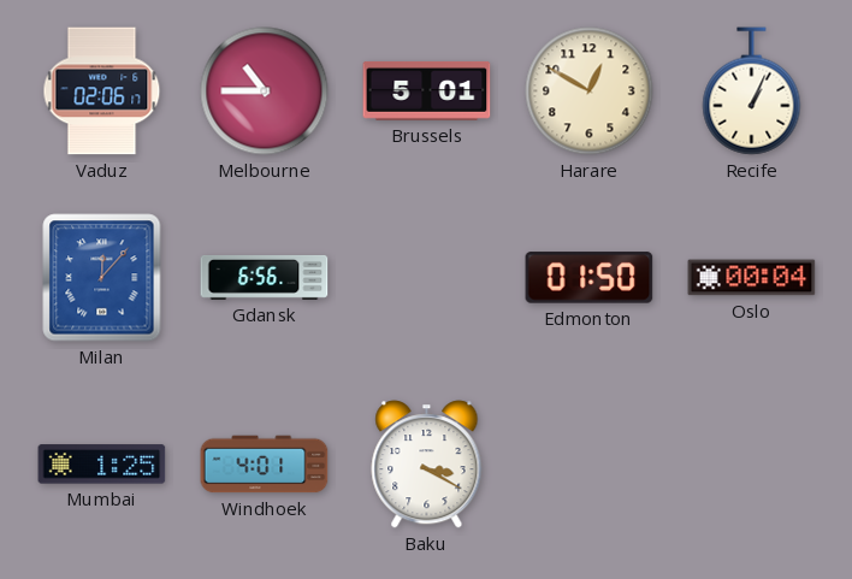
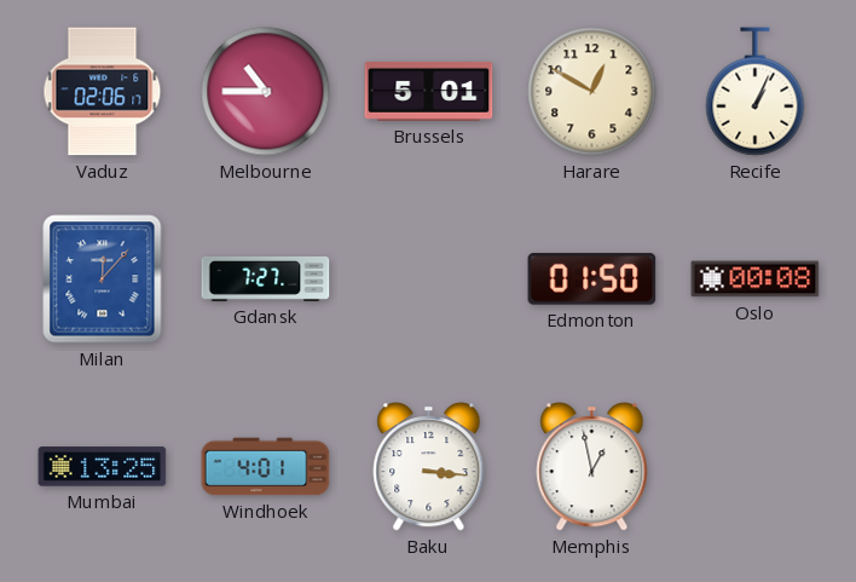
Gdansk: 6:56 -> 7:27
Oslo: 00:04 -> 00:08
Mumbai: 1:25 -> 13:25
Baku: 3:20 -> 3:16
Memphis: none -> 12:58
